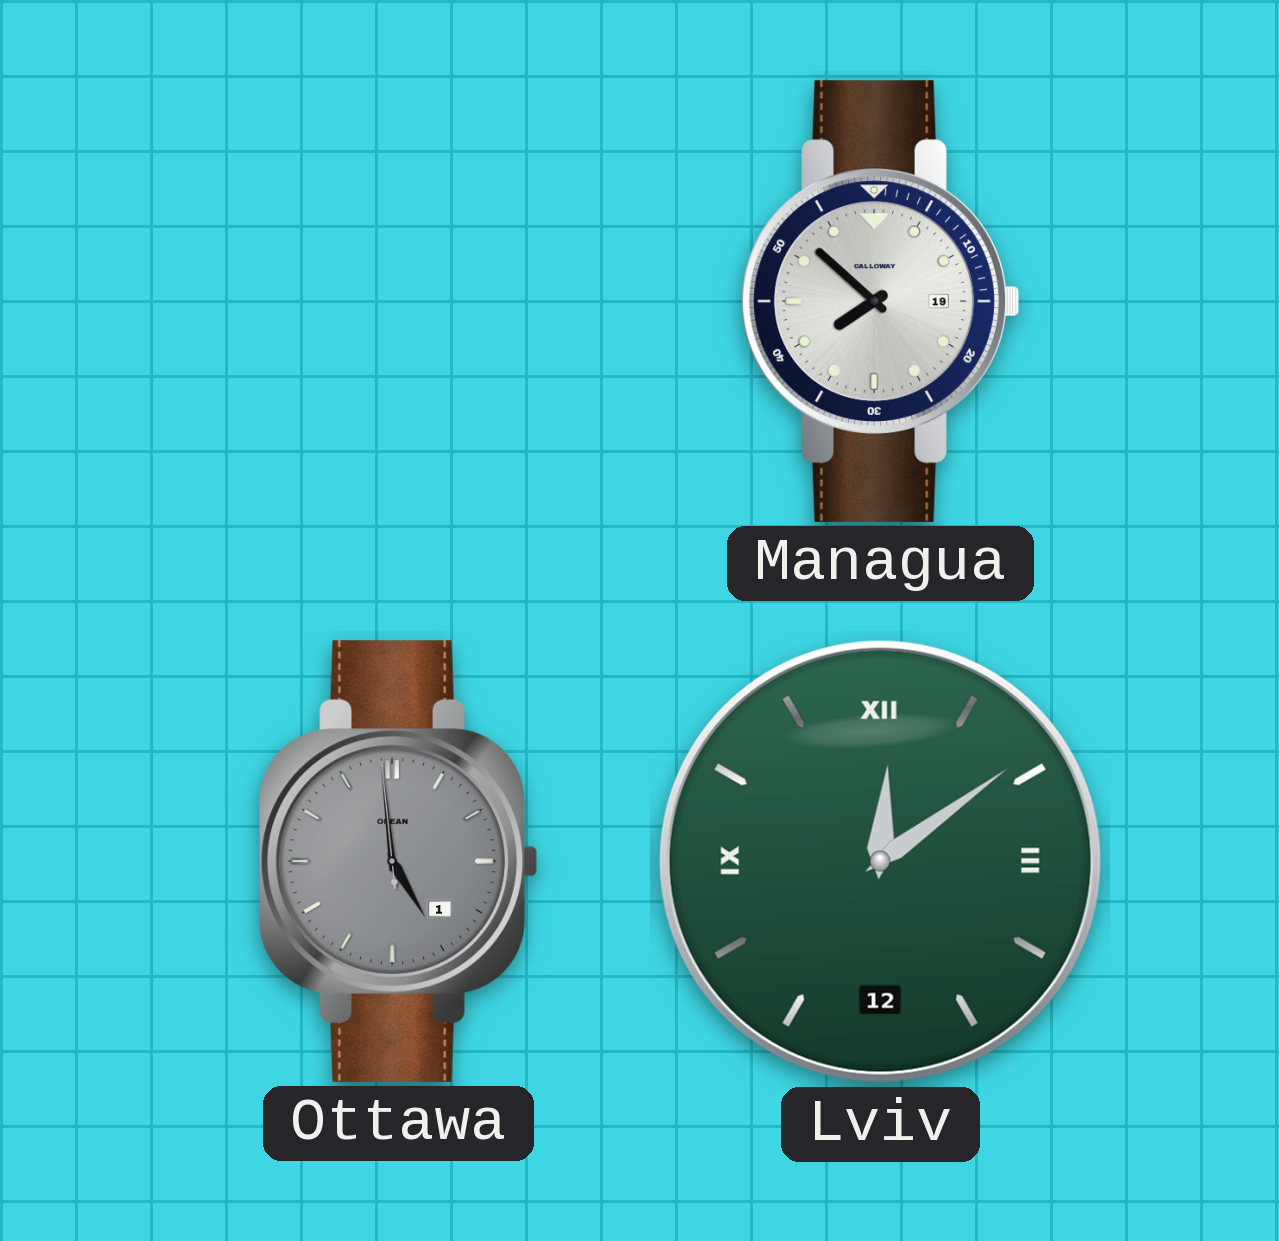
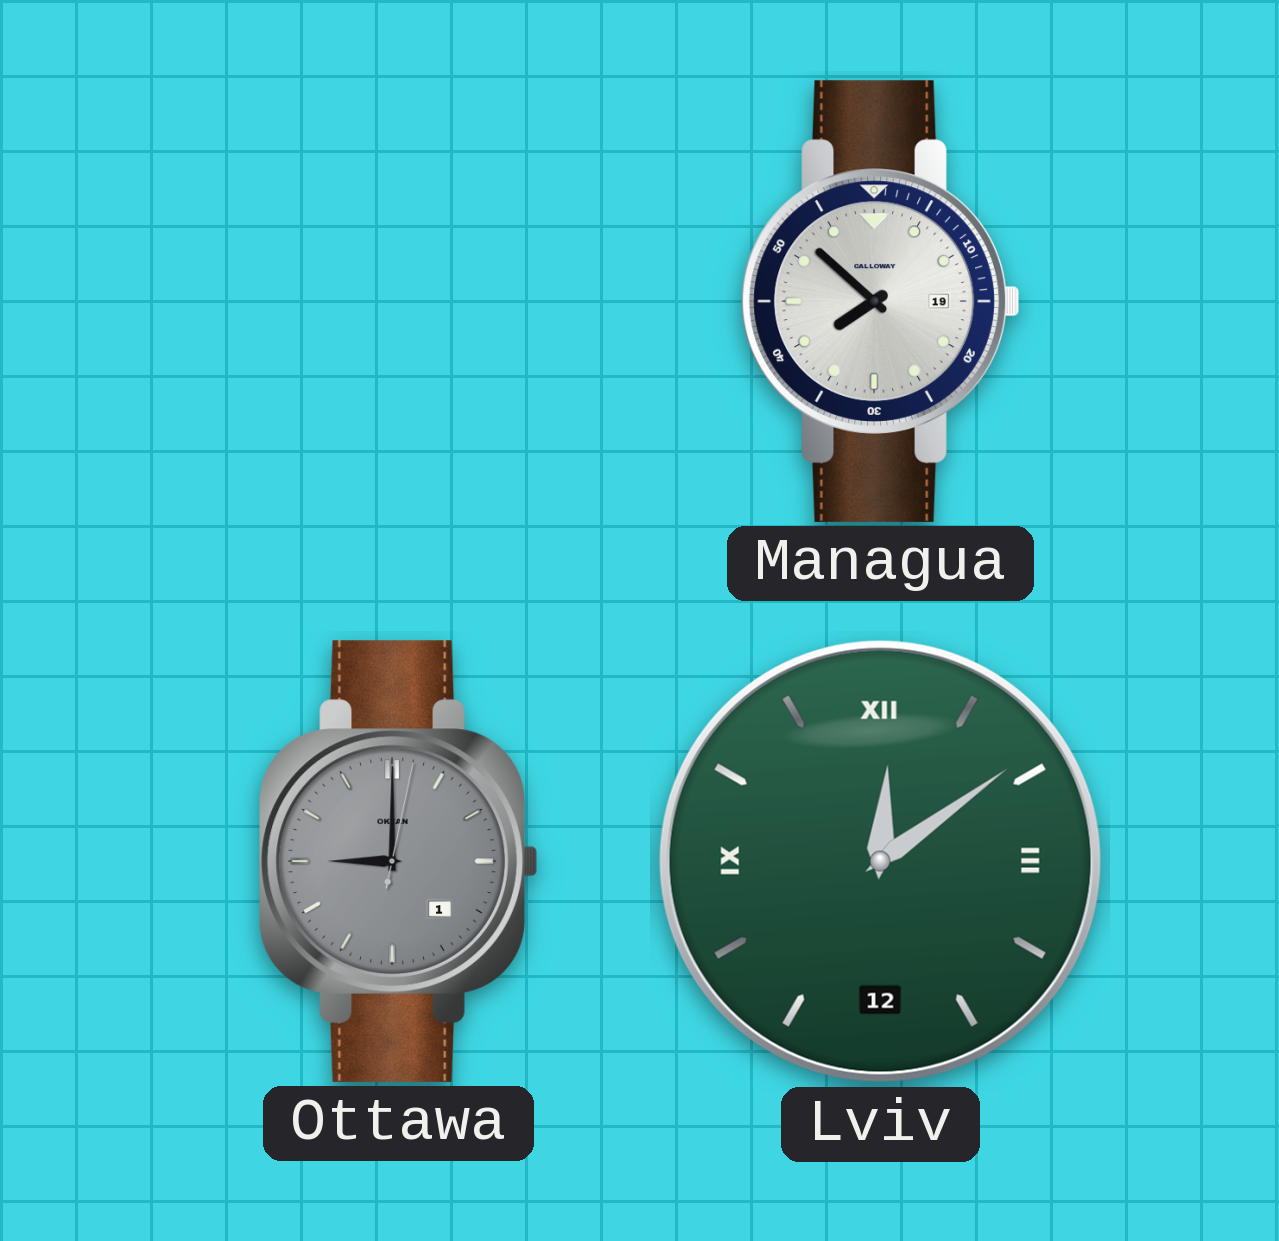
Ottawa: 4:58 -> 9:00
